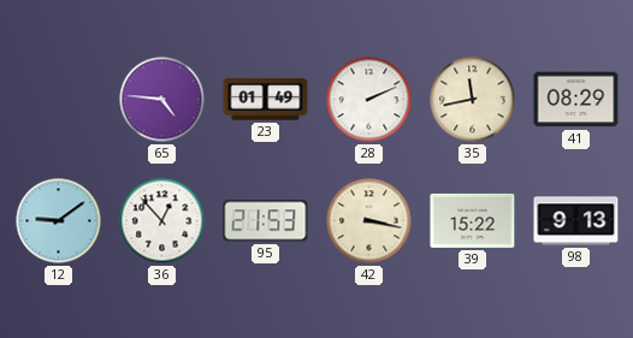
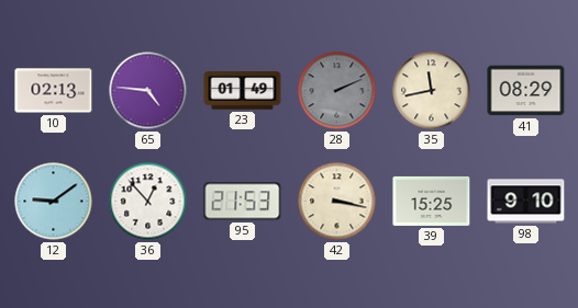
10: none -> 02:13
28 dial: white -> grey
39: 15:22 -> 15:25
98: 9:13 -> 9:10
